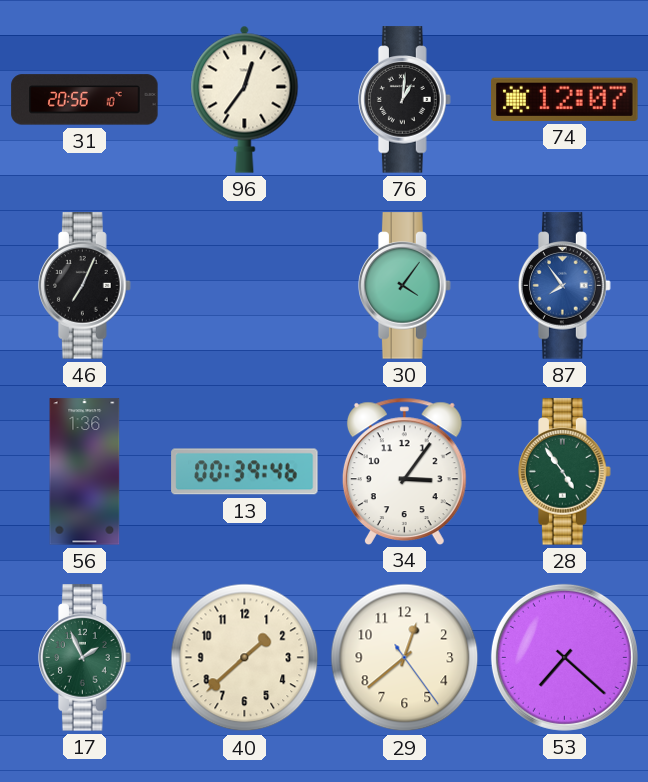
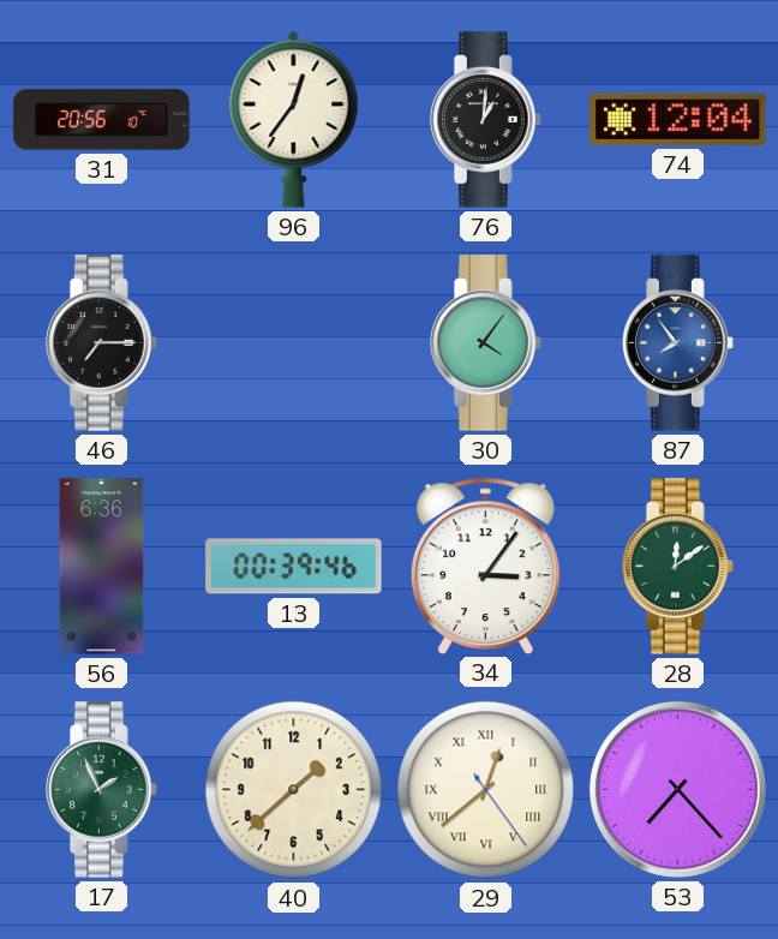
74: 12:07 -> 12:04
46: 7:04 -> 7:15
56: 1:36 -> 6:36
28: 4:54 -> 12:09
29 numerals: Arabic -> Roman
53: 7:22 -> 7:23
